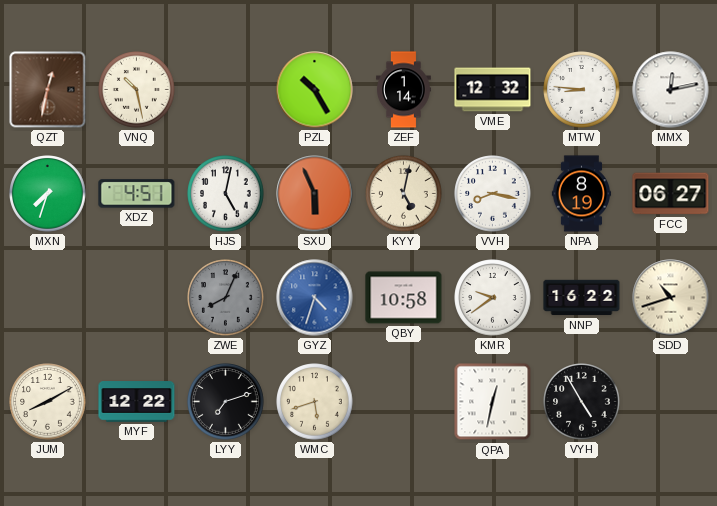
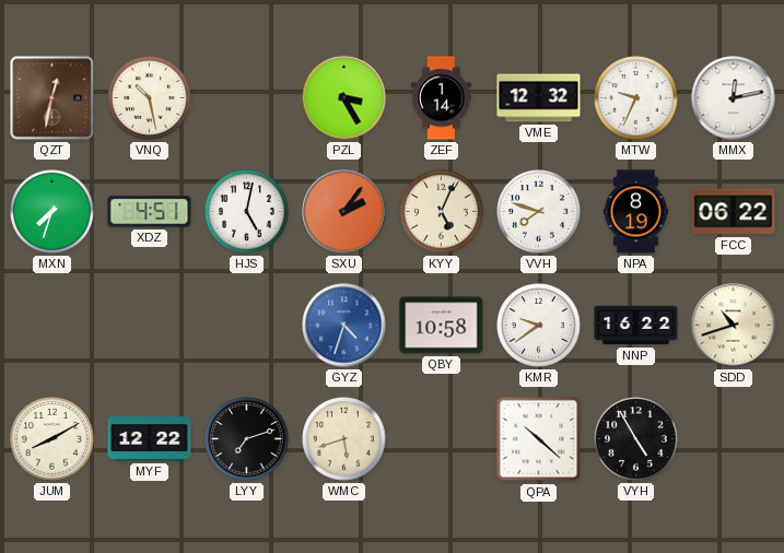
PZL: 10:25 -> 3:25
MTW: 8:46 -> 9:34
SXU: 5:56 -> 2:06
KYY: 5:02 -> 5:04
VVH: 8:17 -> 7:48
FCC: 06:27 -> 06:22
ZWE: 8:04 -> none
QPA: 12:32 -> 10:22
